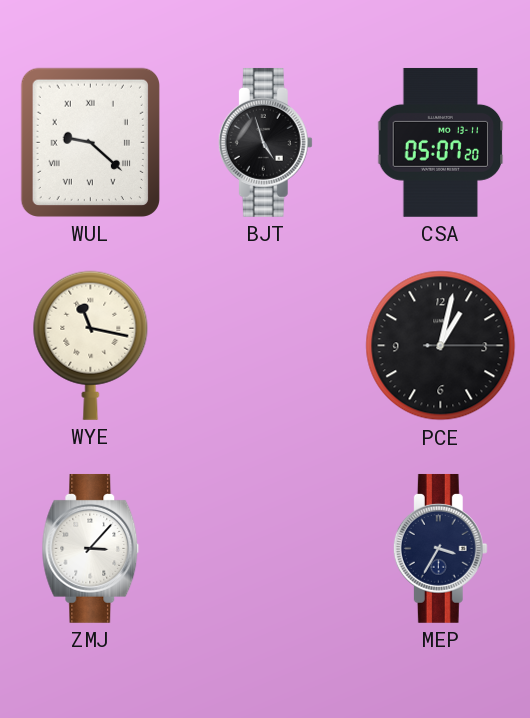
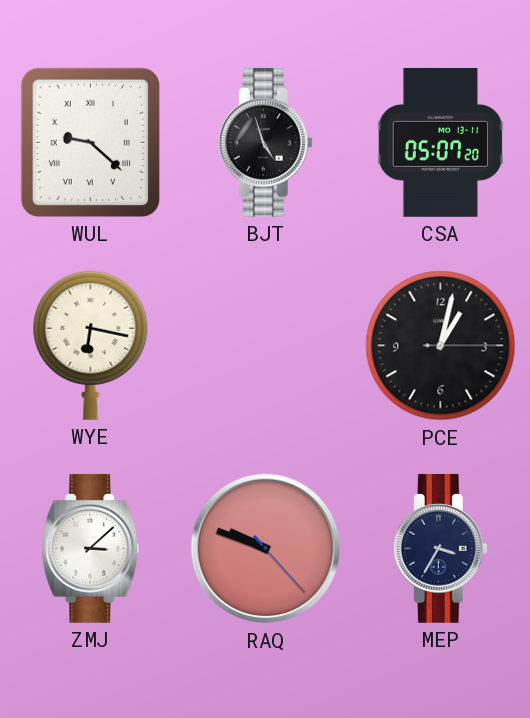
WYE: 11:17 -> 6:17
ZMJ: 3:07 -> 3:08
RAQ: none -> 9:48
